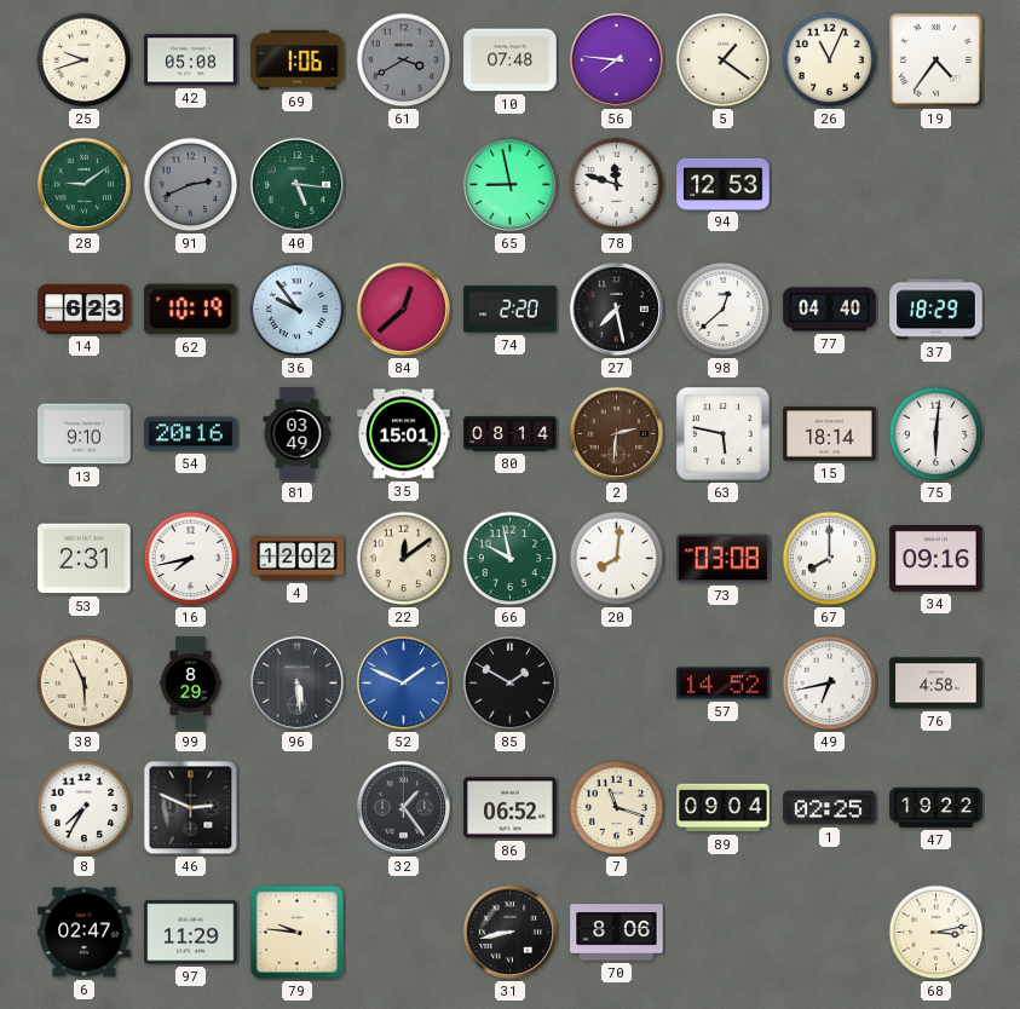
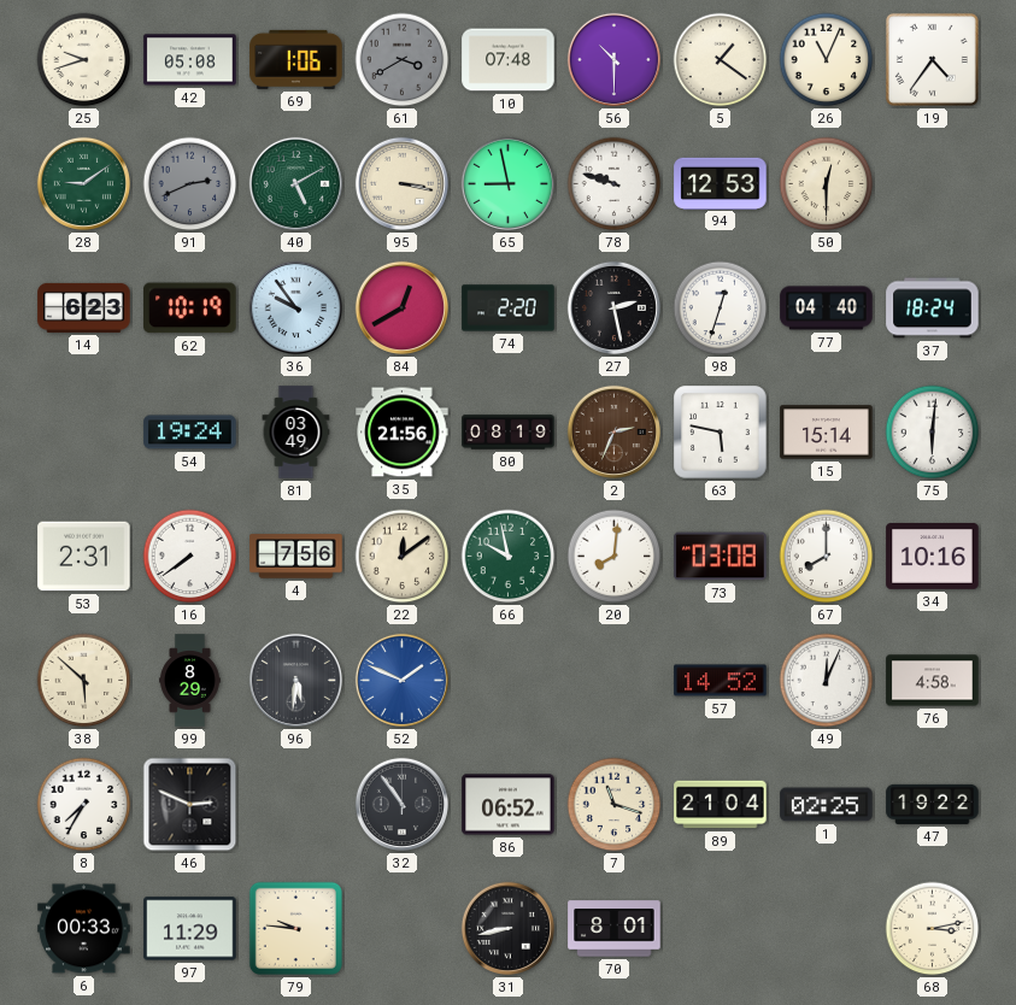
56: 7:46 -> 10:30
40: 5:16 -> 5:10
95: none -> 3:17
78: 11:48 -> 9:48
50: none -> 12:30
84: 12:38 -> 12:40
27: 7:28 -> 2:28
98: 12:38 -> 12:33
37: 18:29 -> 18:24
13: 9:10 -> none
54: 20:16 -> 19:24
35: 15:01 -> 21:56
80: 08:14 -> 08:19
2: 2:31 -> 2:34
15: 18:14 -> 15:14
16: 7:43 -> 7:39
4: 12:02 -> 7:56
34: 09:16 -> 10:16
38: 5:56 -> 5:52
96: 5:29 -> 5:31
85: 1:50 -> none
49: 6:43 -> 12:04
32: 1:24 -> 10:54
89: 09:04 -> 21:04
6: 02:47 -> 00:33
70: 8:06 -> 8:01
